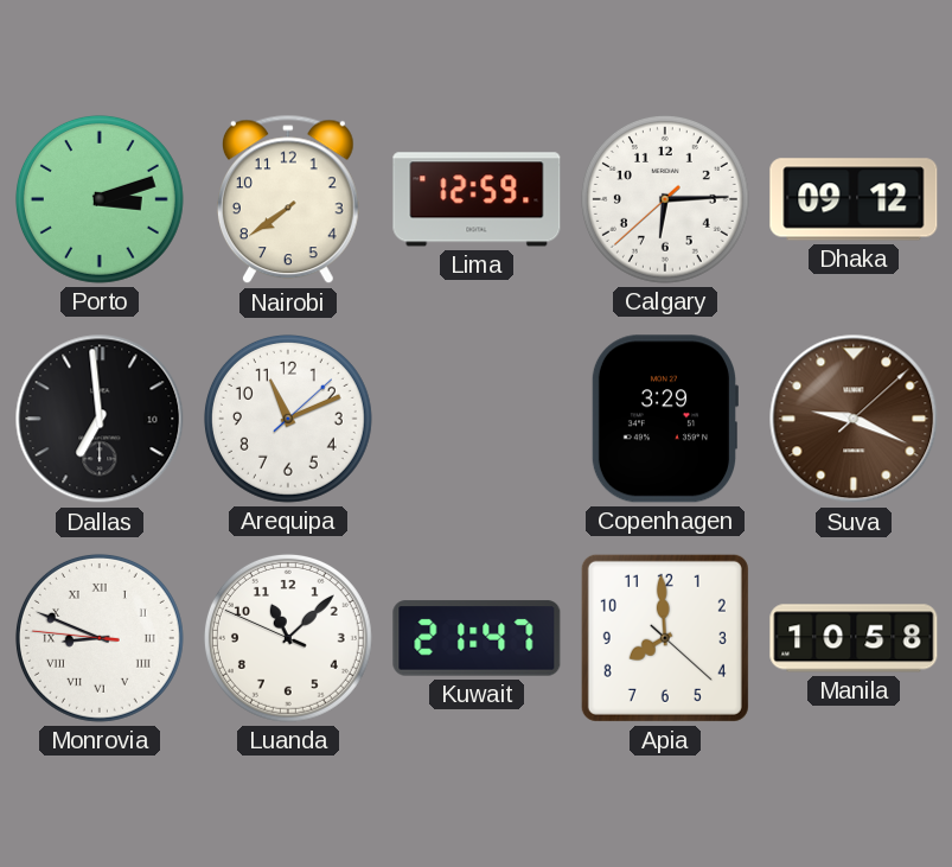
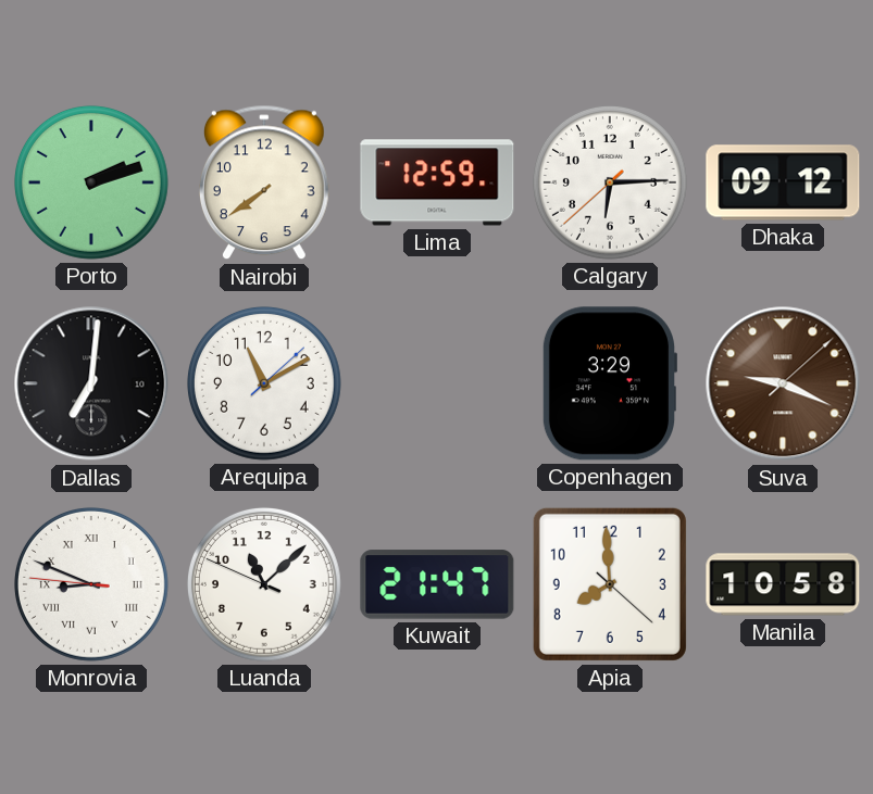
Porto: 3:12 -> 2:12
Dallas: 6:59 -> 7:01
Arequipa: 11:11 -> 11:10
